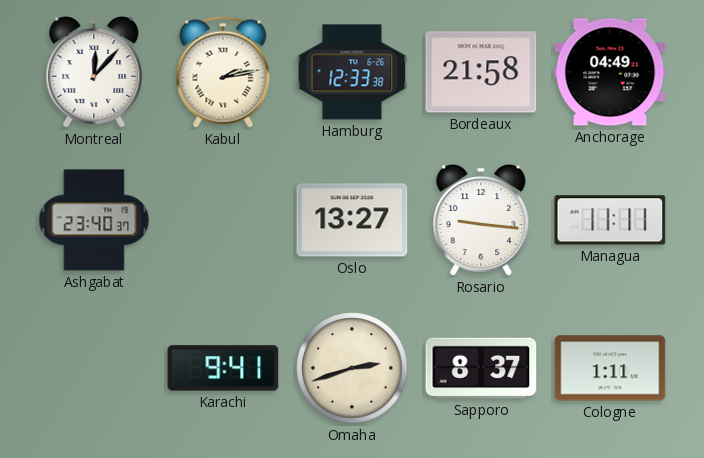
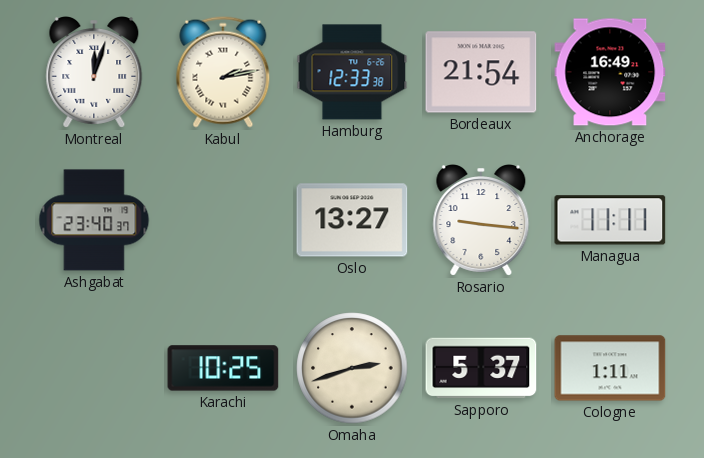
Montreal: 12:07 -> 12:03
Bordeaux: 21:58 -> 21:54
Anchorage: 04:49 -> 16:49
Karachi: 9:41 -> 10:25
Sapporo: 8:37 -> 5:37
